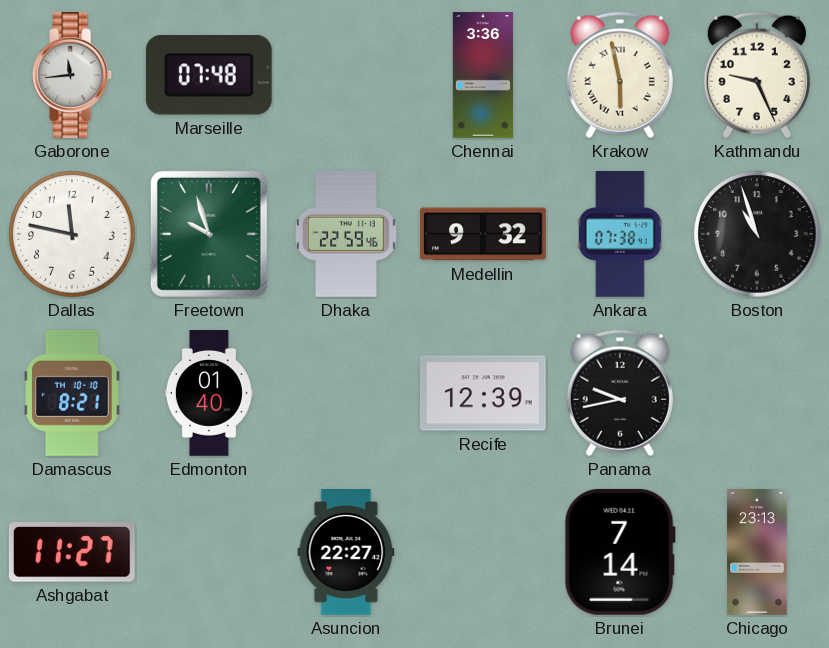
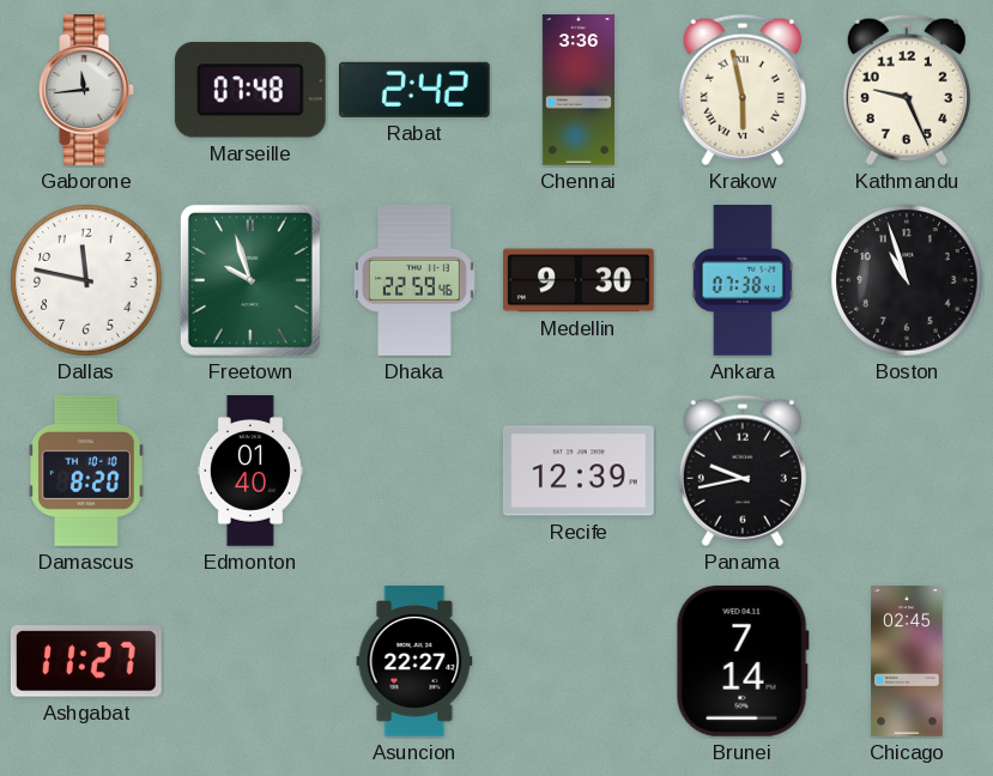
Rabat: none -> 2:42
Medellin: 9:32 -> 9:30
Damascus: 8:21 -> 8:20
Chicago: 23:13 -> 02:45
